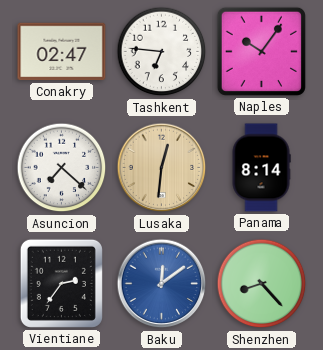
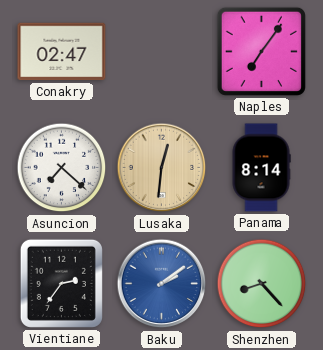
Tashkent: 6:46 -> none
Naples: 10:06 -> 7:06
Baku: 12:09 -> 2:09
